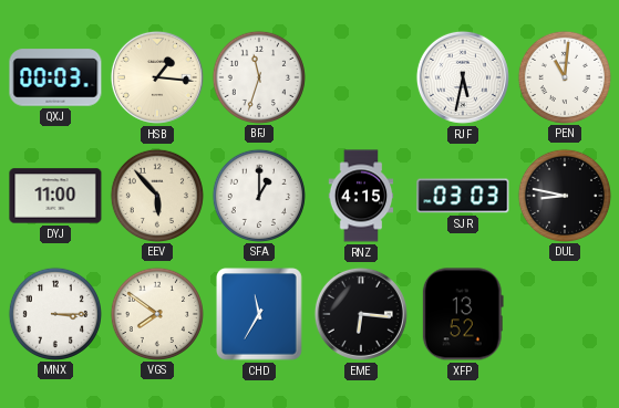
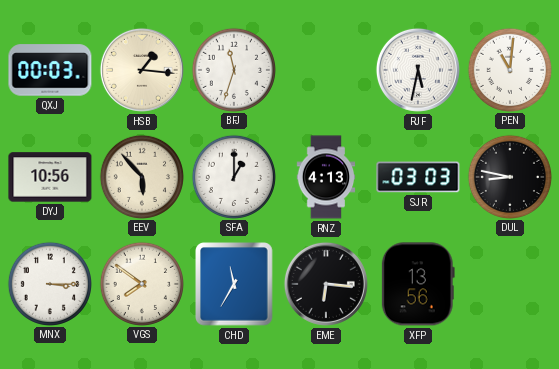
DYJ: 11:00 -> 10:56
RNZ: 4:15 -> 4:13
XFP: 13:52 -> 13:56
